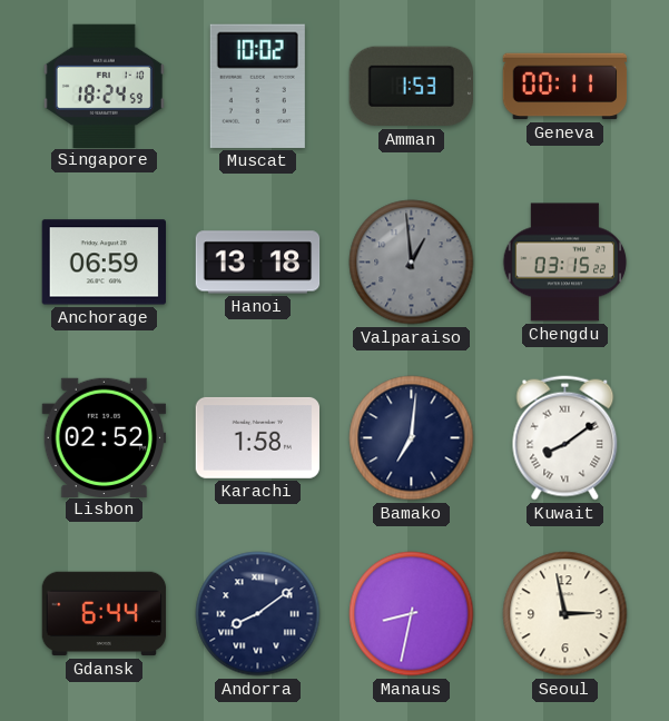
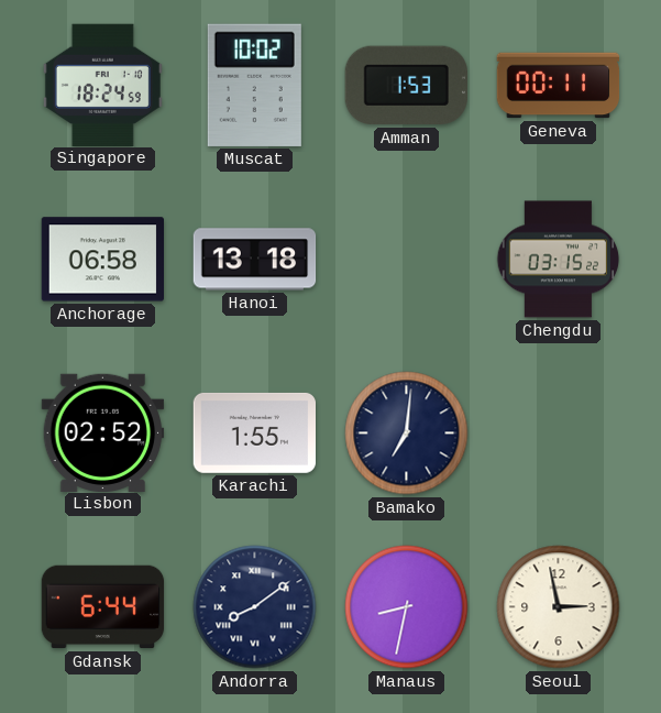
Anchorage: 06:59 -> 06:58
Valparaiso: 12:59 -> none
Karachi: 1:58 -> 1:55
Kuwait: 8:09 -> none
